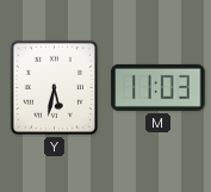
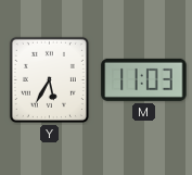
Y: 5:32 -> 5:35
